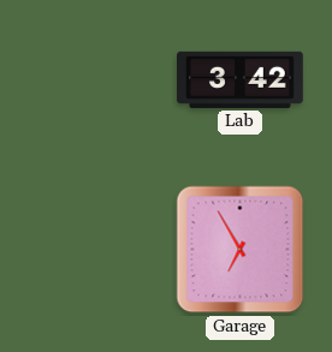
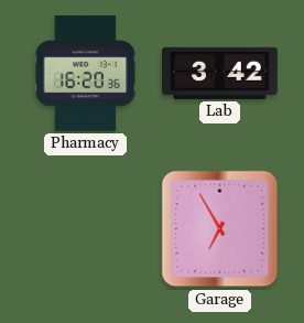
Pharmacy: none -> 16:20
